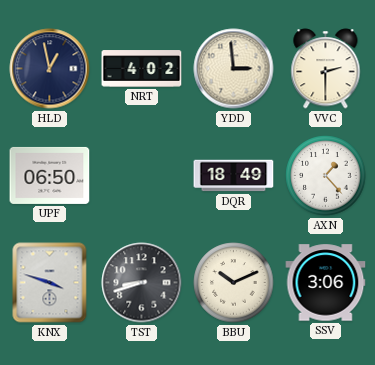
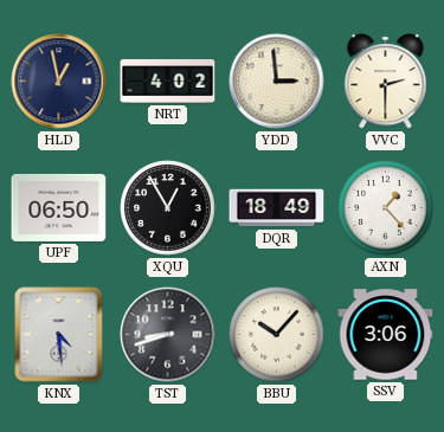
XQU: none -> 12:55
KNX: 3:48 -> 4:29
BBU: 10:11 -> 10:07
